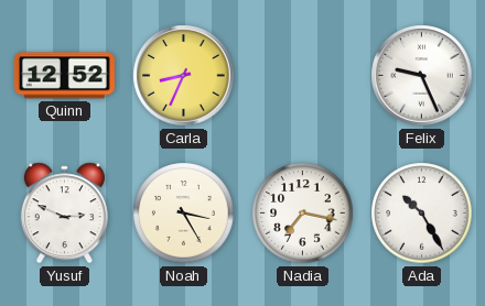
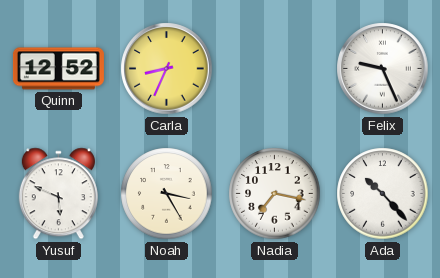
Yusuf: 2:49 -> 5:49
Ada: 10:25 -> 10:23
